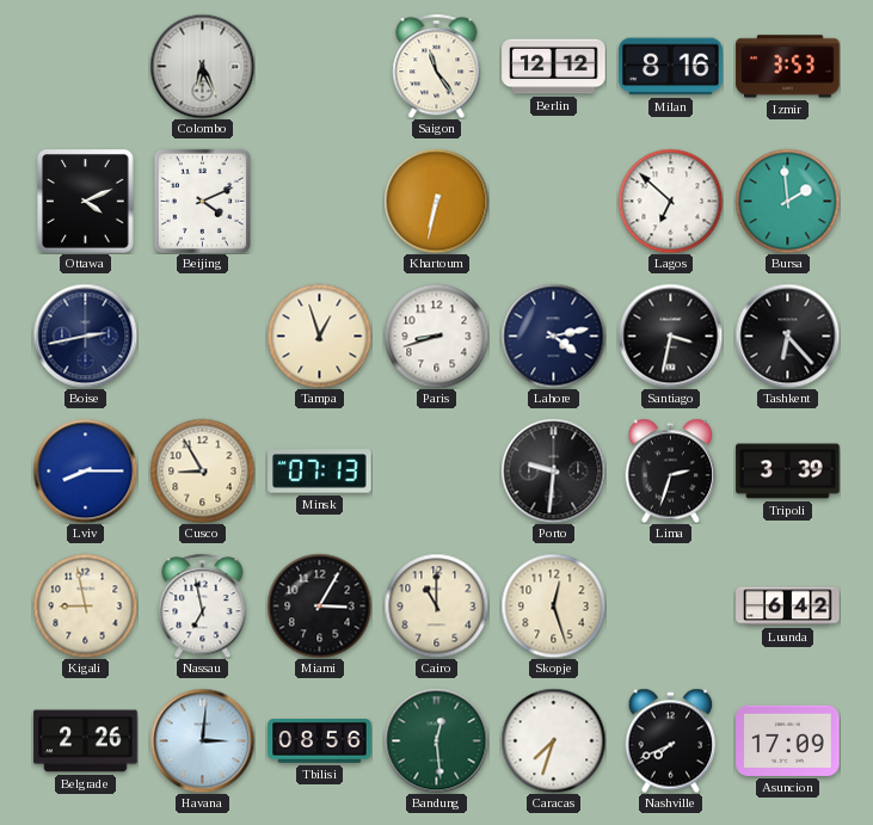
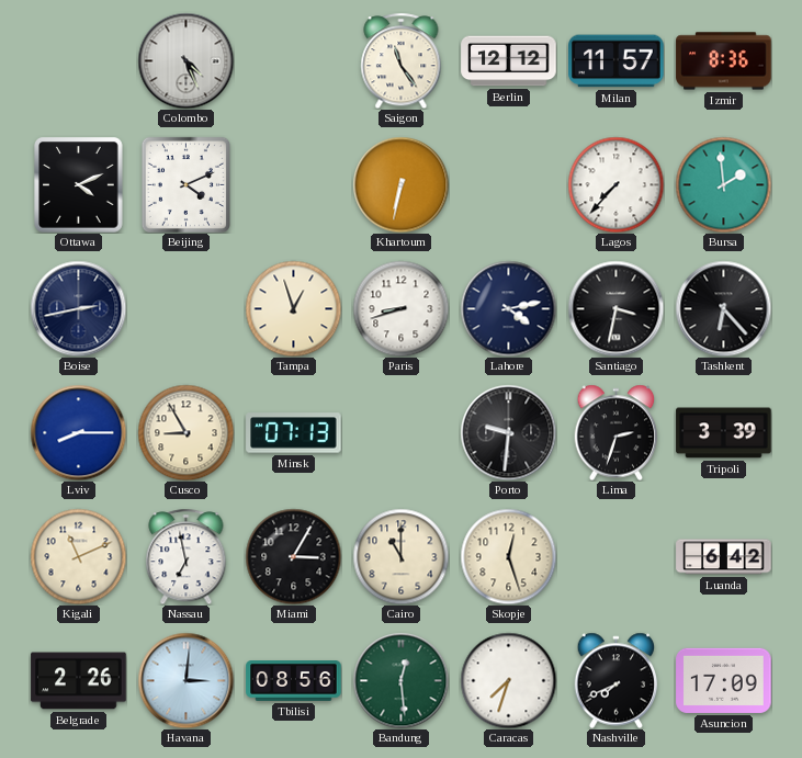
Colombo: 6:26 -> 4:26
Milan: 8:16 -> 11:57
Izmir: 3:53 -> 8:36
Lagos: 6:52 -> 7:37
Kigali: 8:58 -> 11:11
